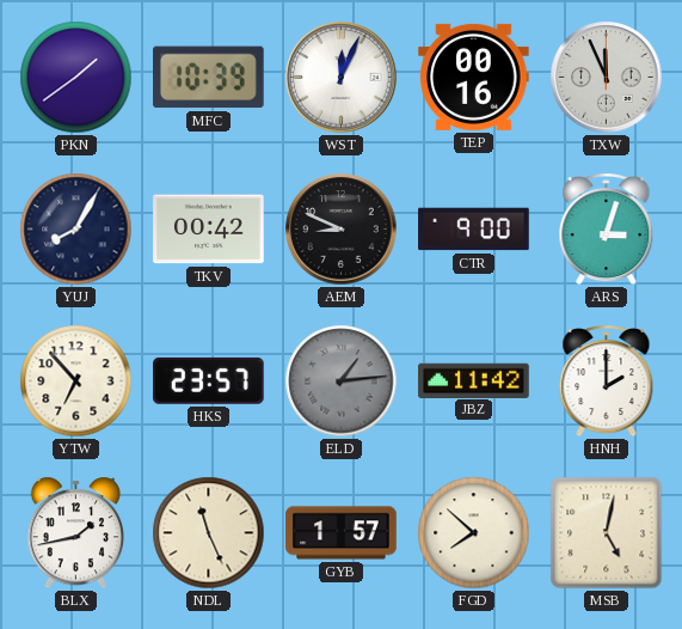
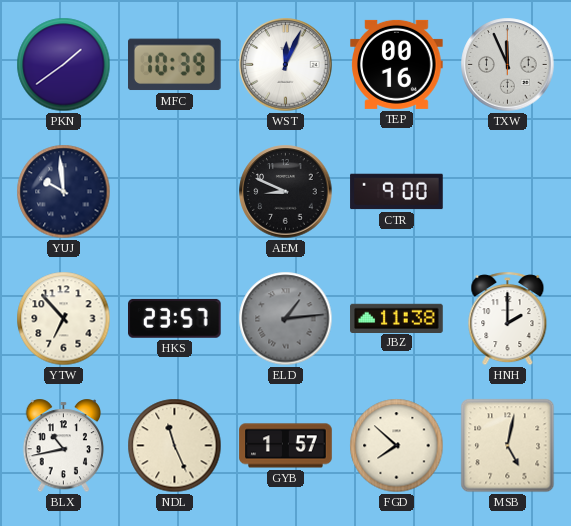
YUJ: 8:05 -> 9:59
TKV: 00:42 -> none
ARS: 3:03 -> none
JBZ: 11:42 -> 11:38
BLX: 1:43 -> 10:43
